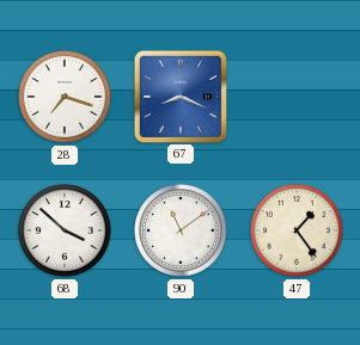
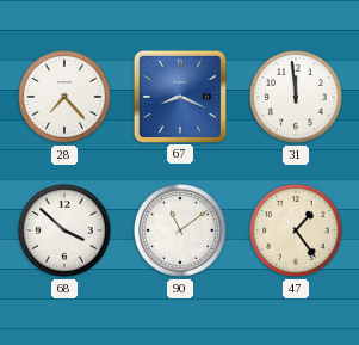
28: 7:18 -> 7:23
31: none -> 11:59
